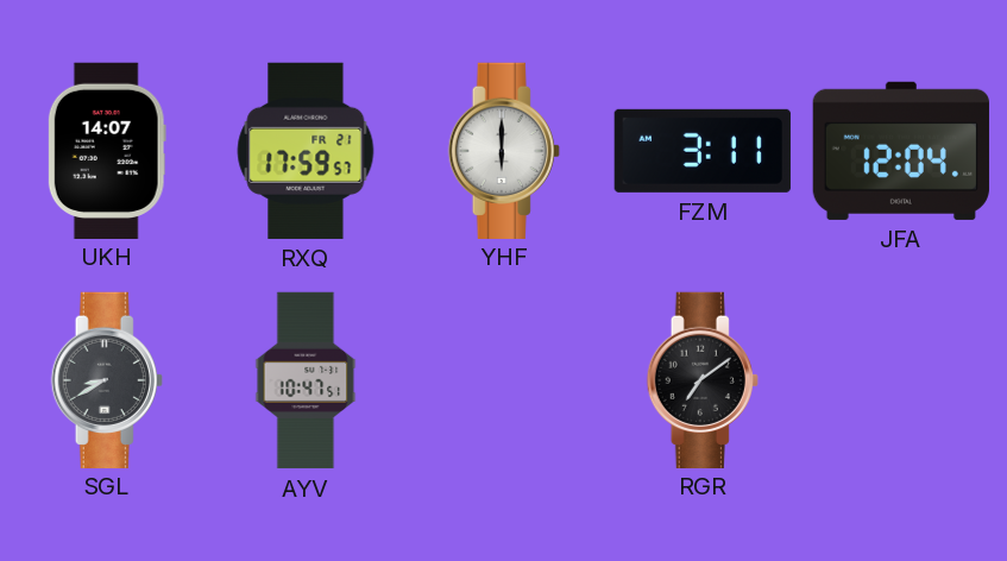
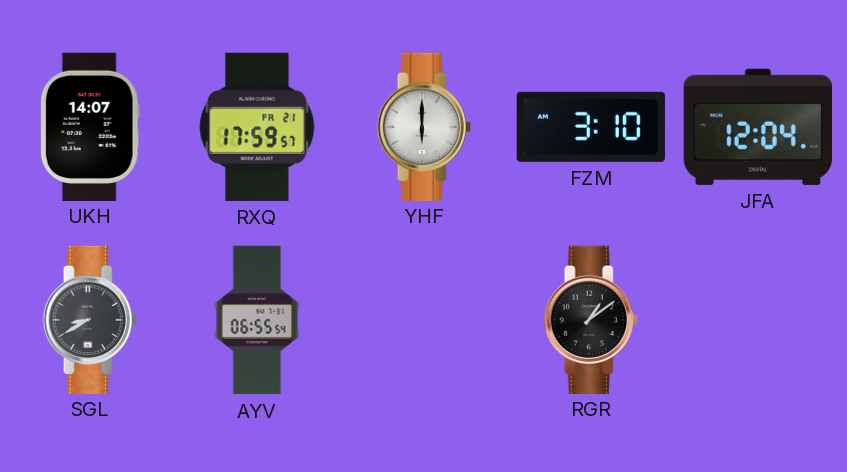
FZM: 3:11 -> 3:10
AYV: 10:47 -> 06:55
RGR: 7:09 -> 1:09
